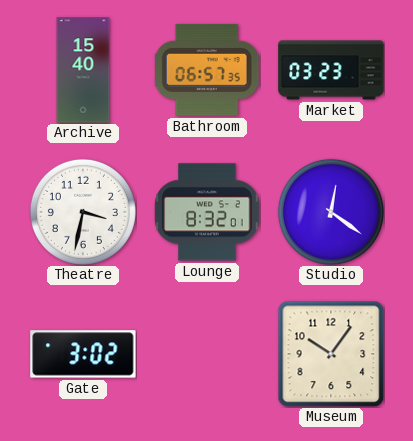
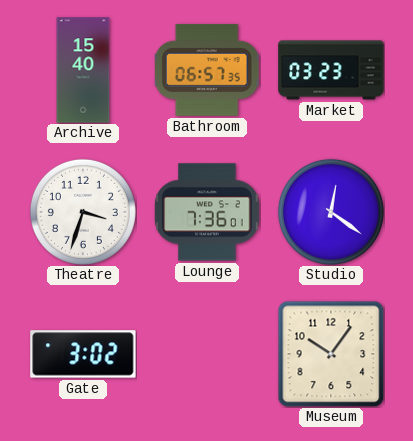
Theatre: 3:32 -> 3:33
Lounge: 8:32 -> 7:36
